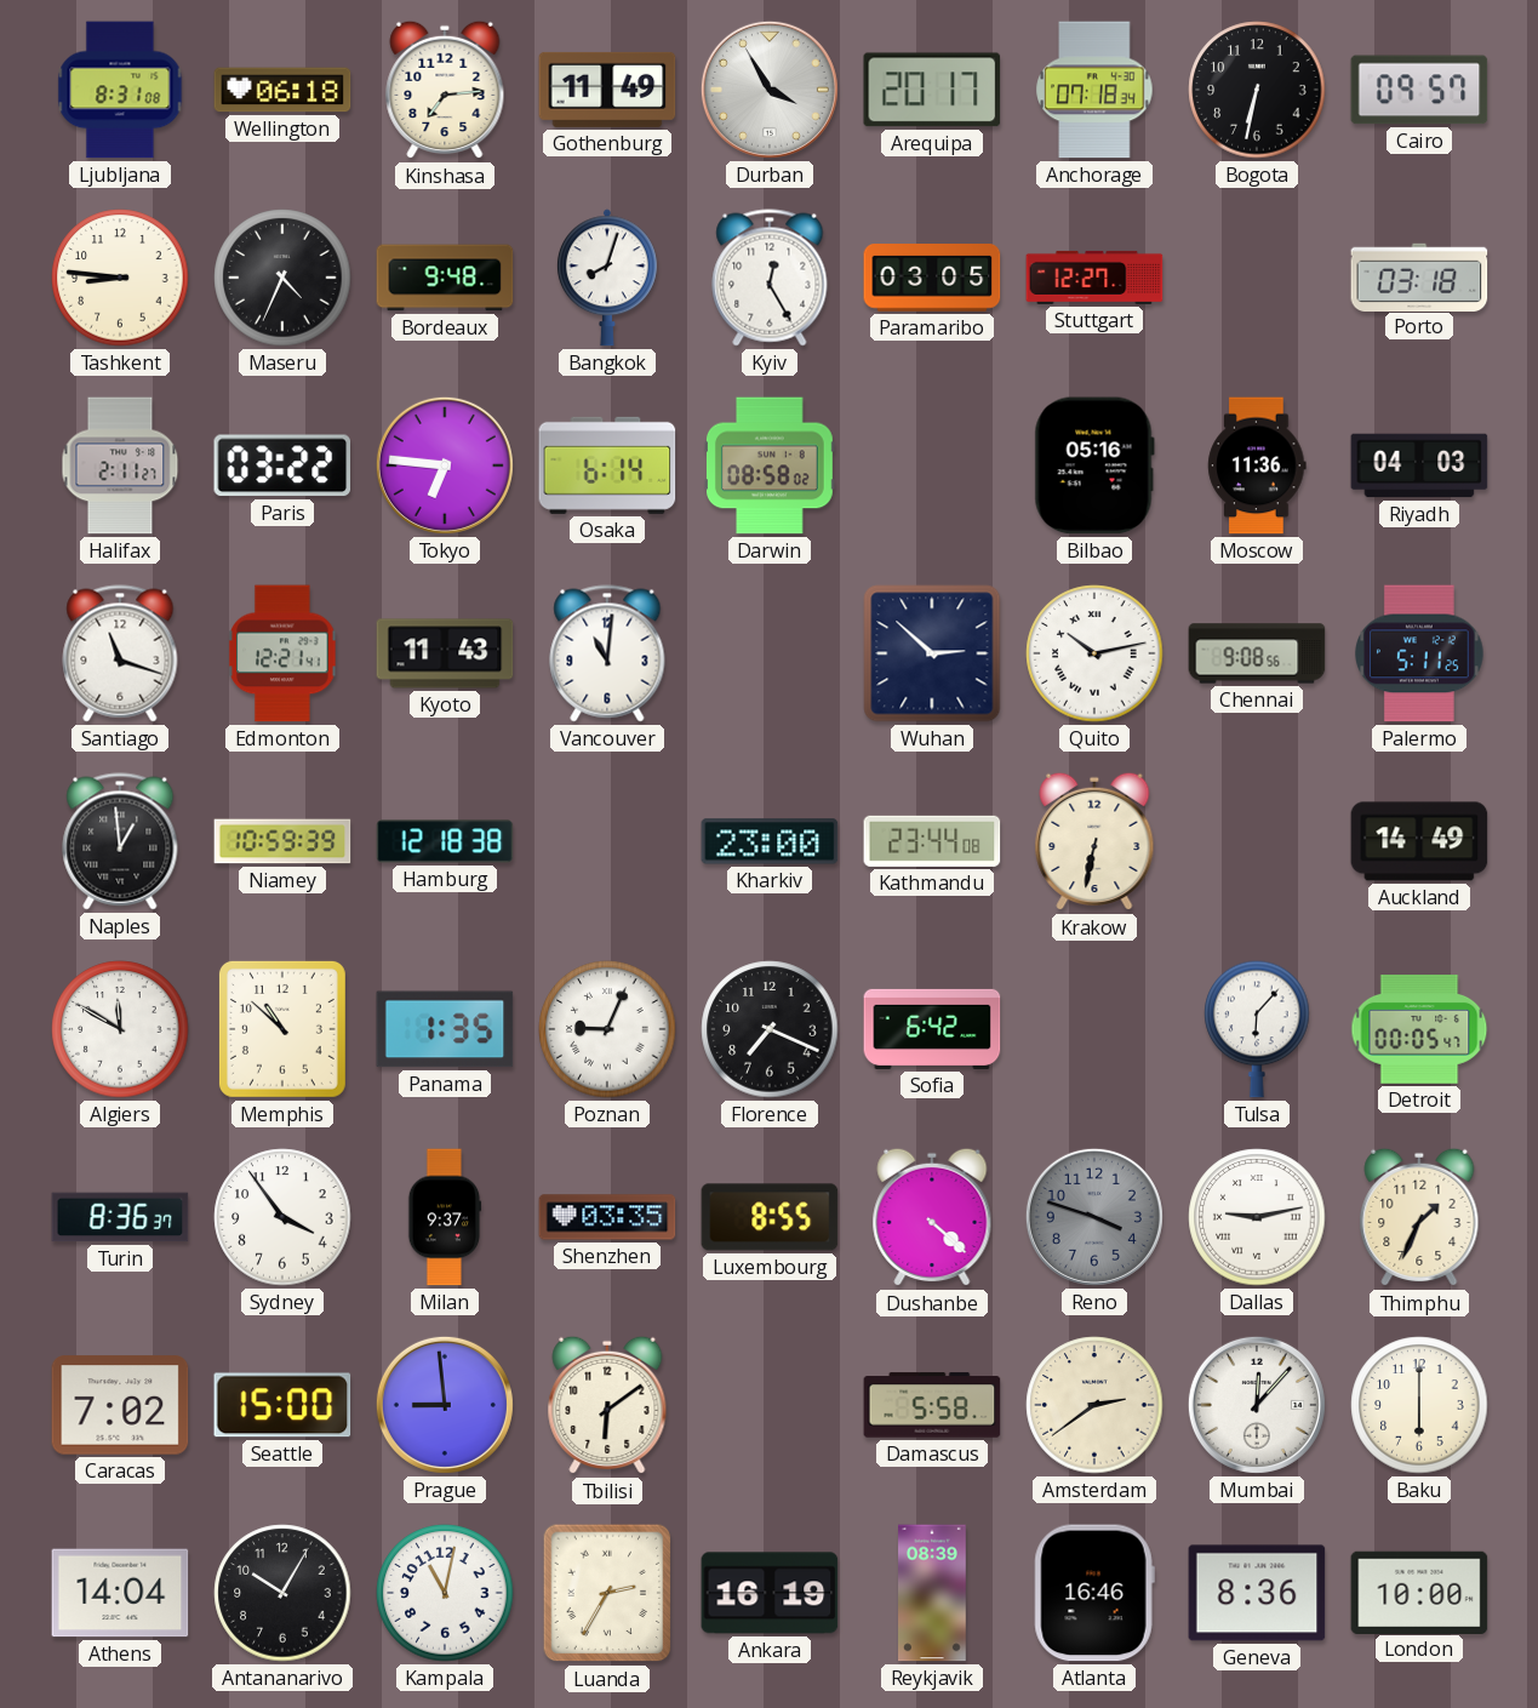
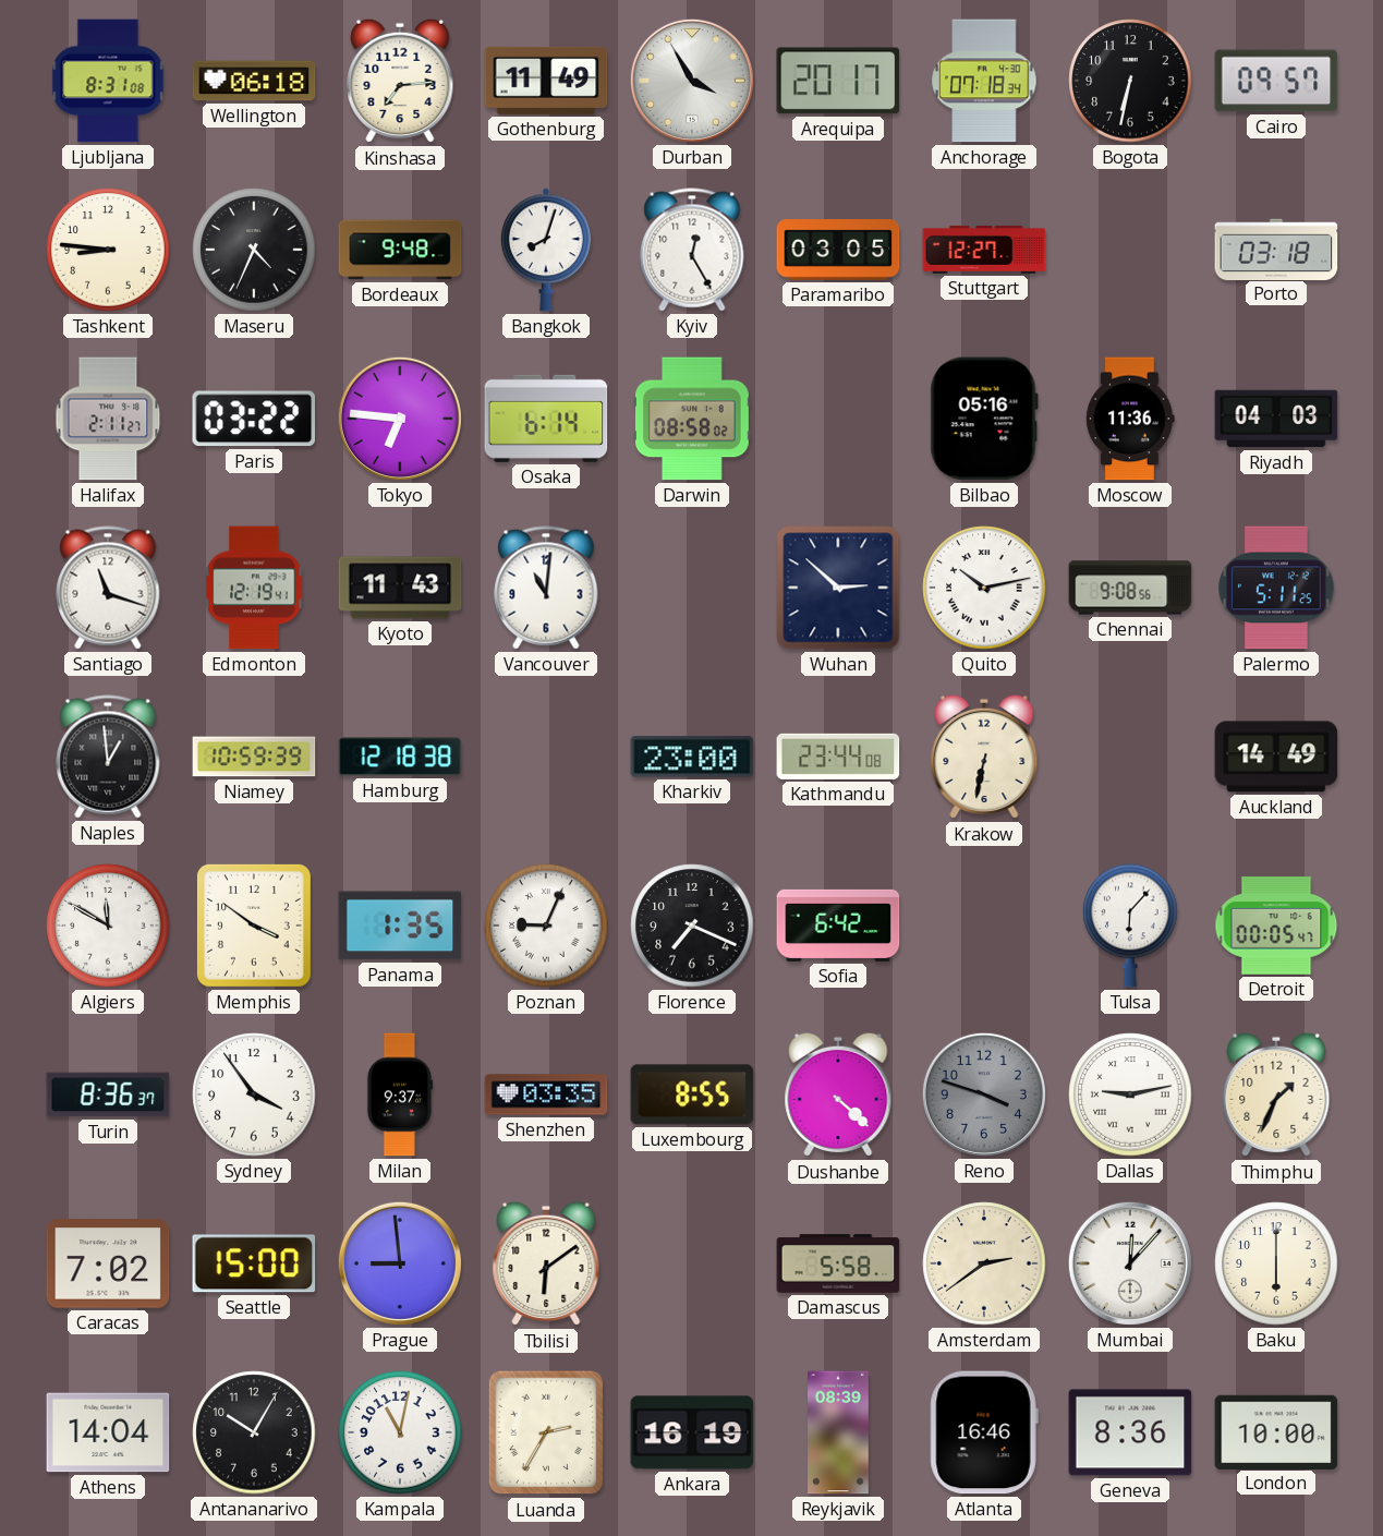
Edmonton: 12:21 -> 12:19
Memphis: 10:52 -> 3:51
